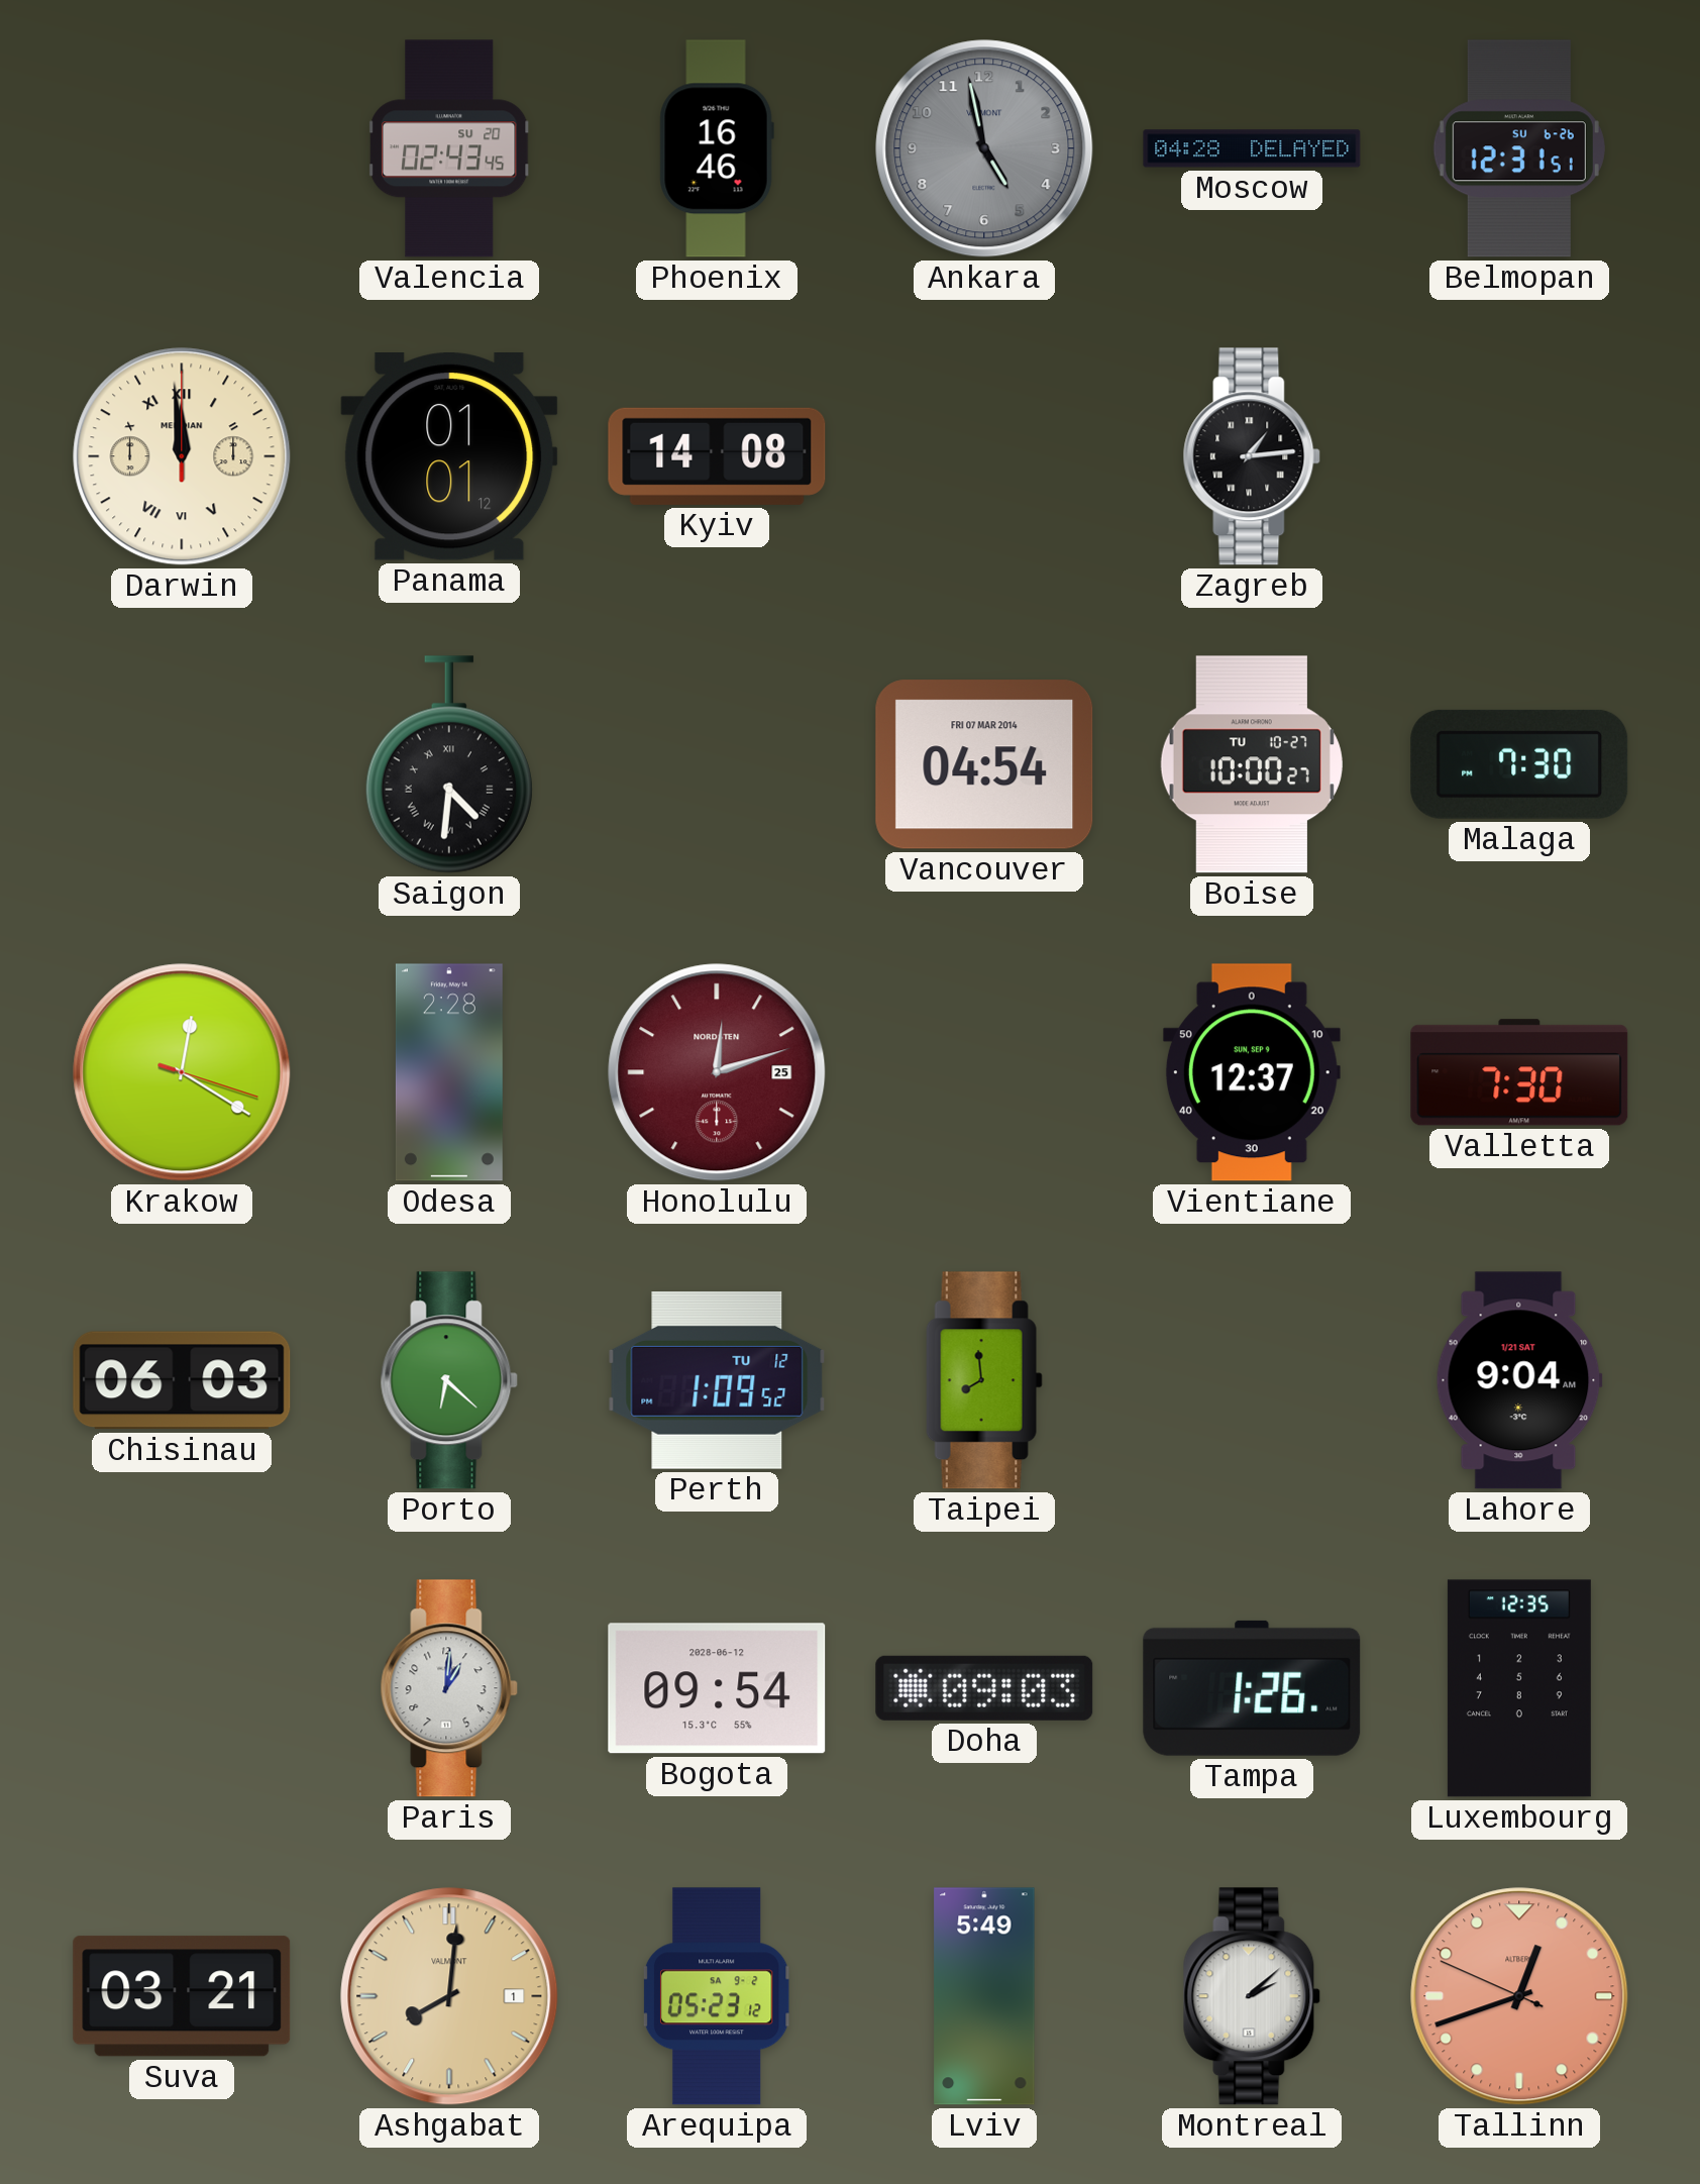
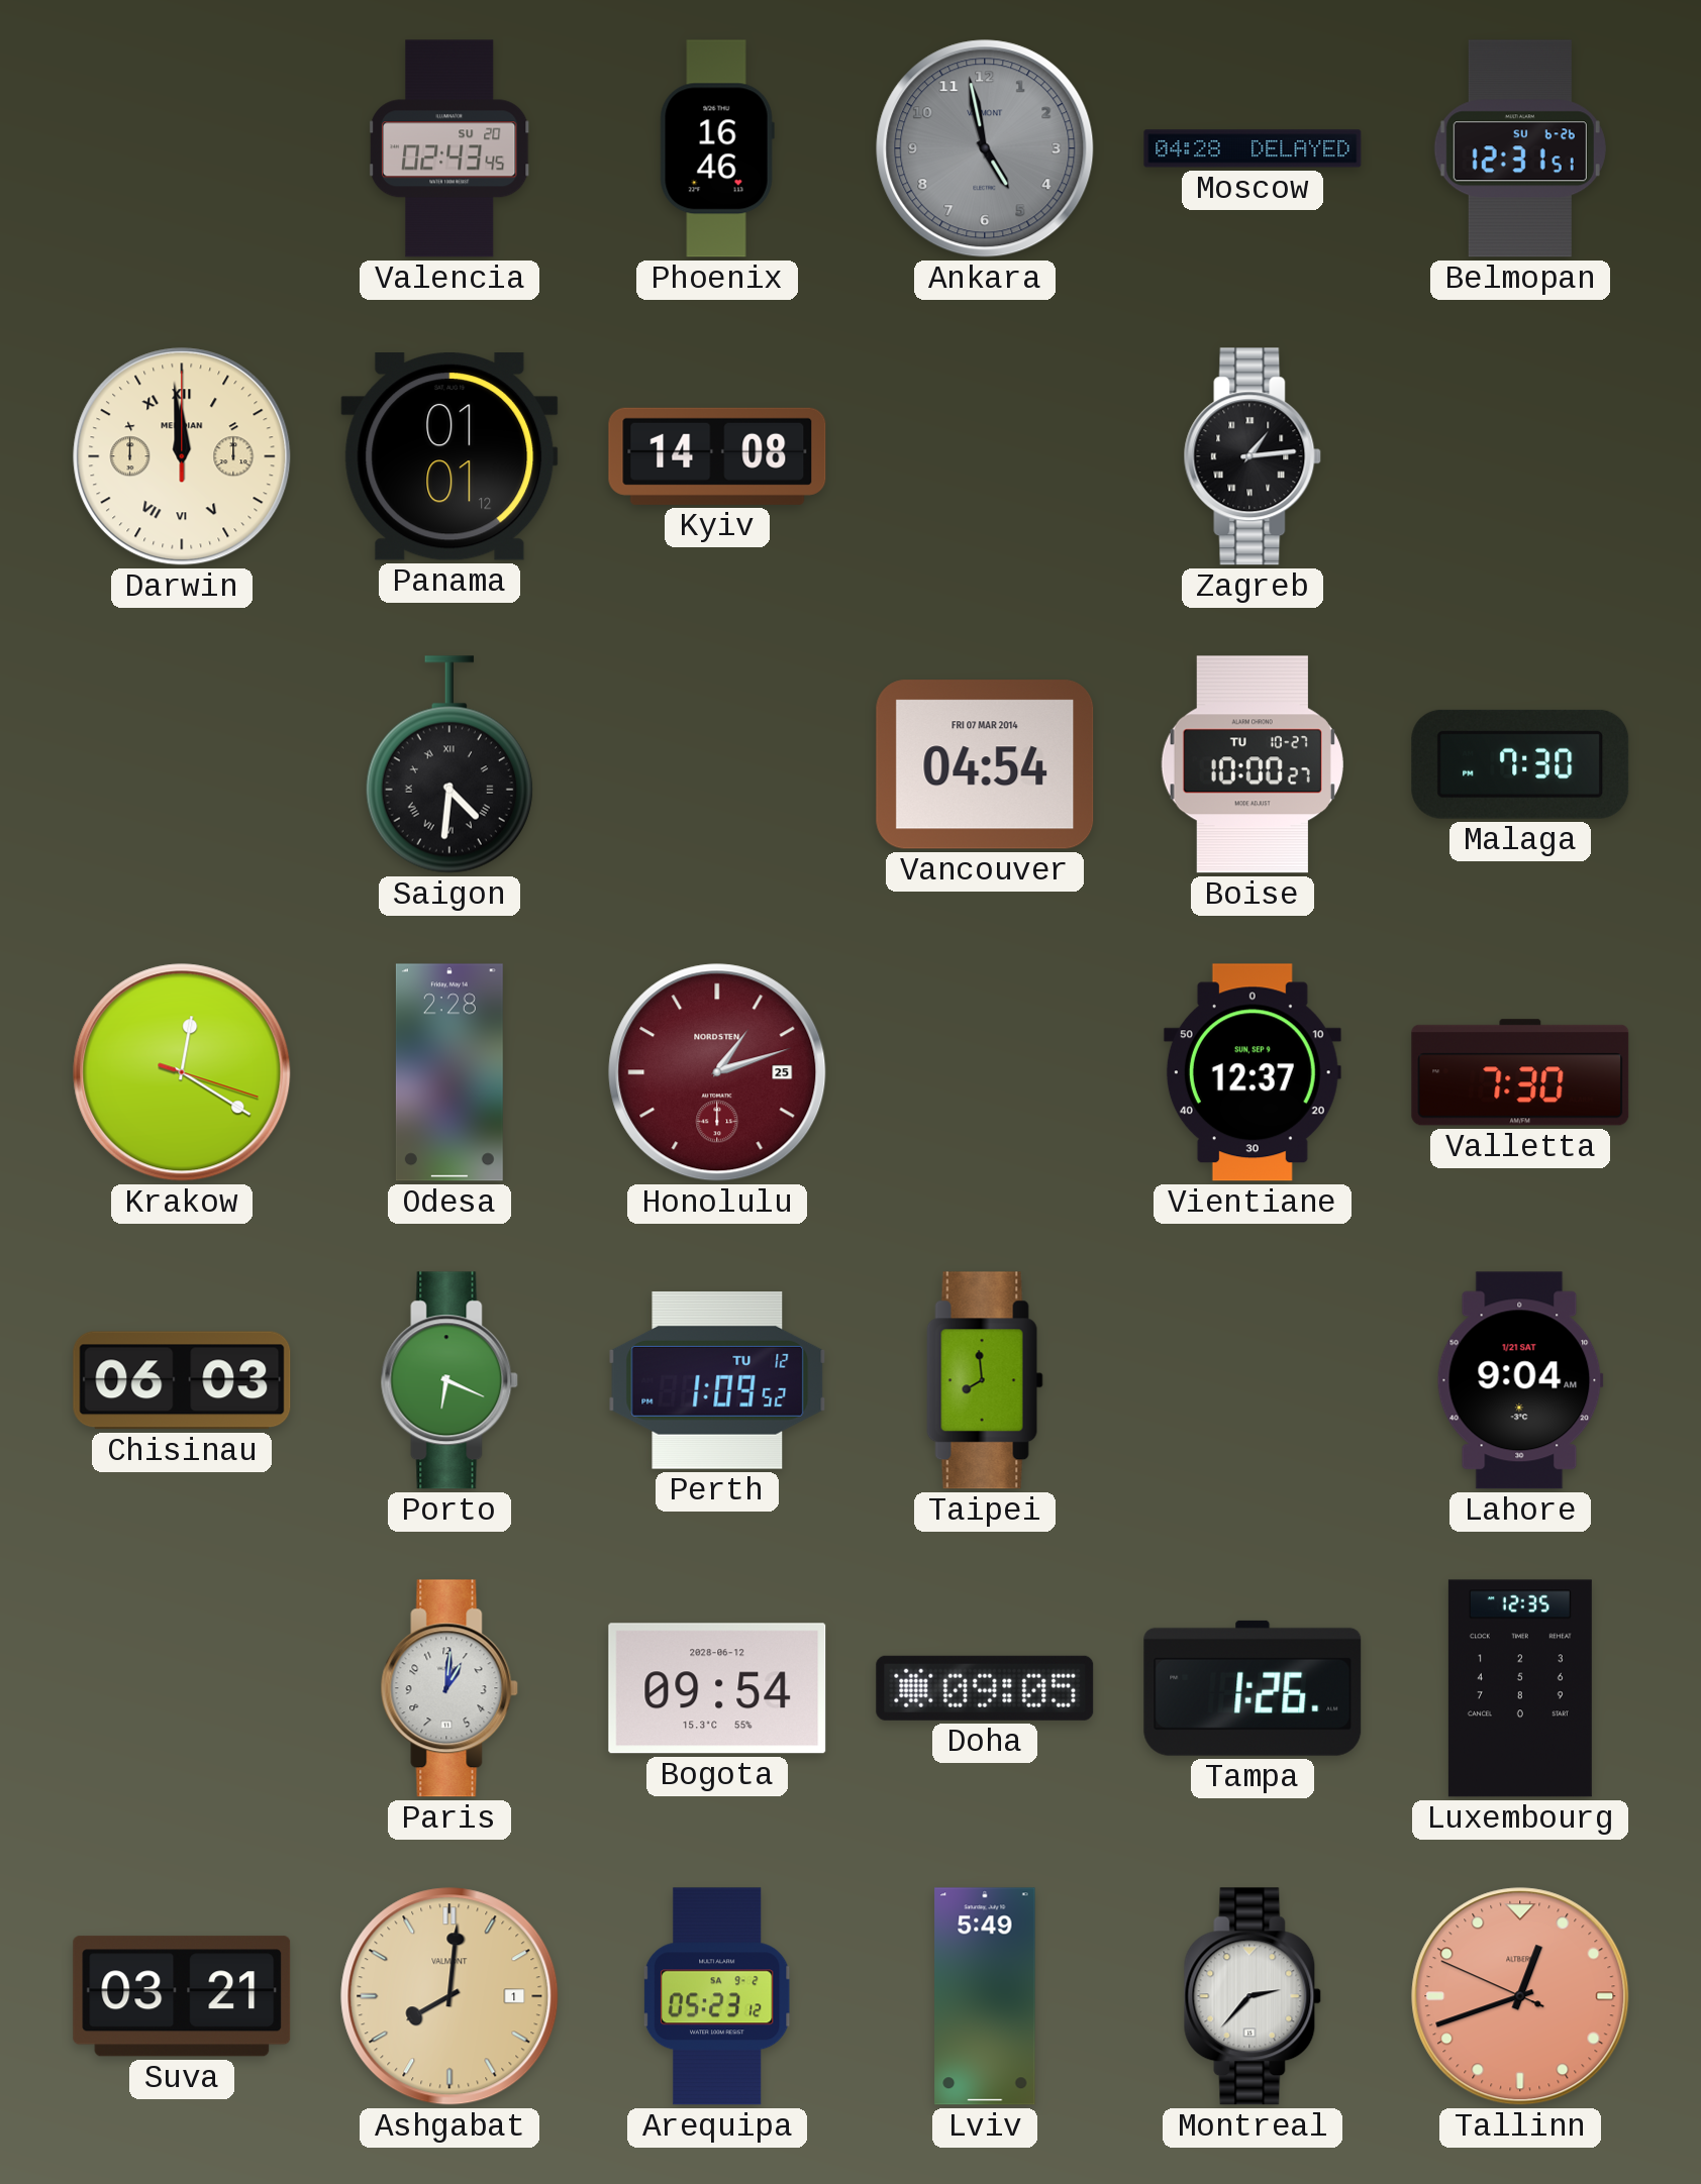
Honolulu: 12:12 -> 1:12
Porto: 6:22 -> 6:19
Doha: 09:03 -> 09:05
Montreal: 2:08 -> 2:37
